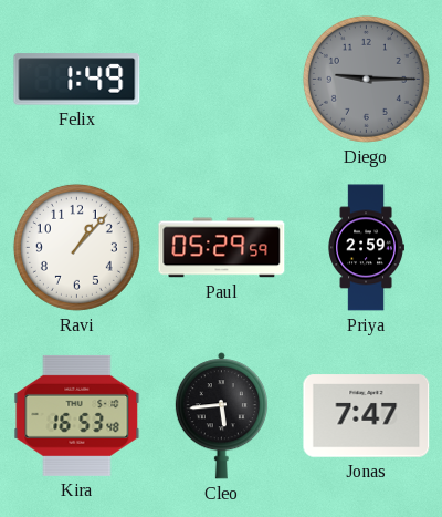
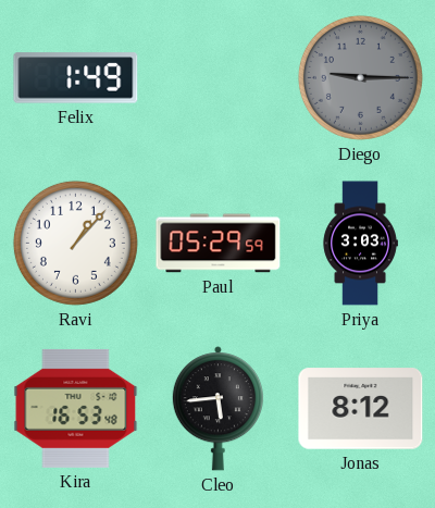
Priya: 2:59 -> 3:03
Jonas: 7:47 -> 8:12
